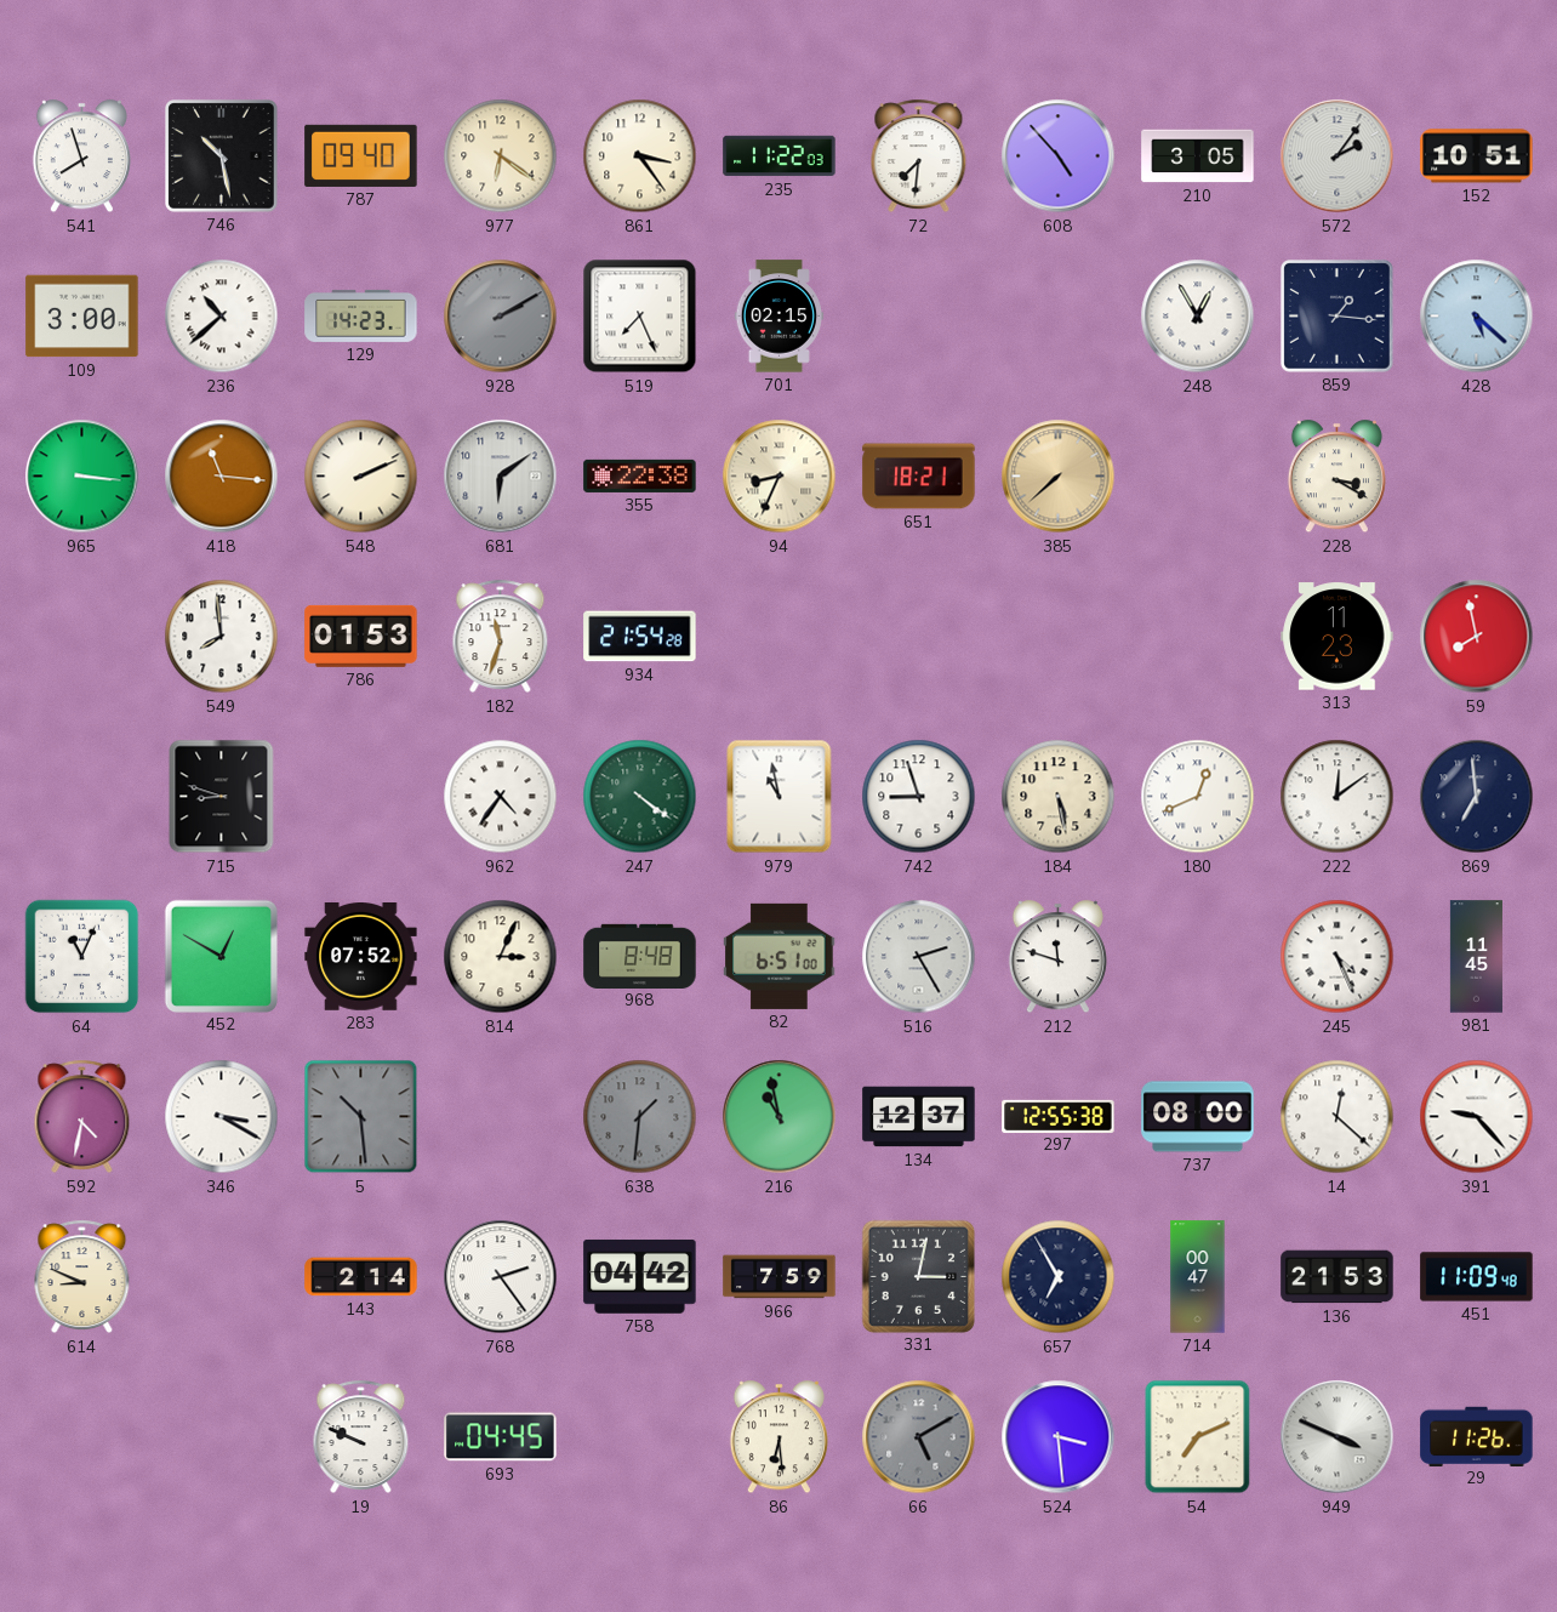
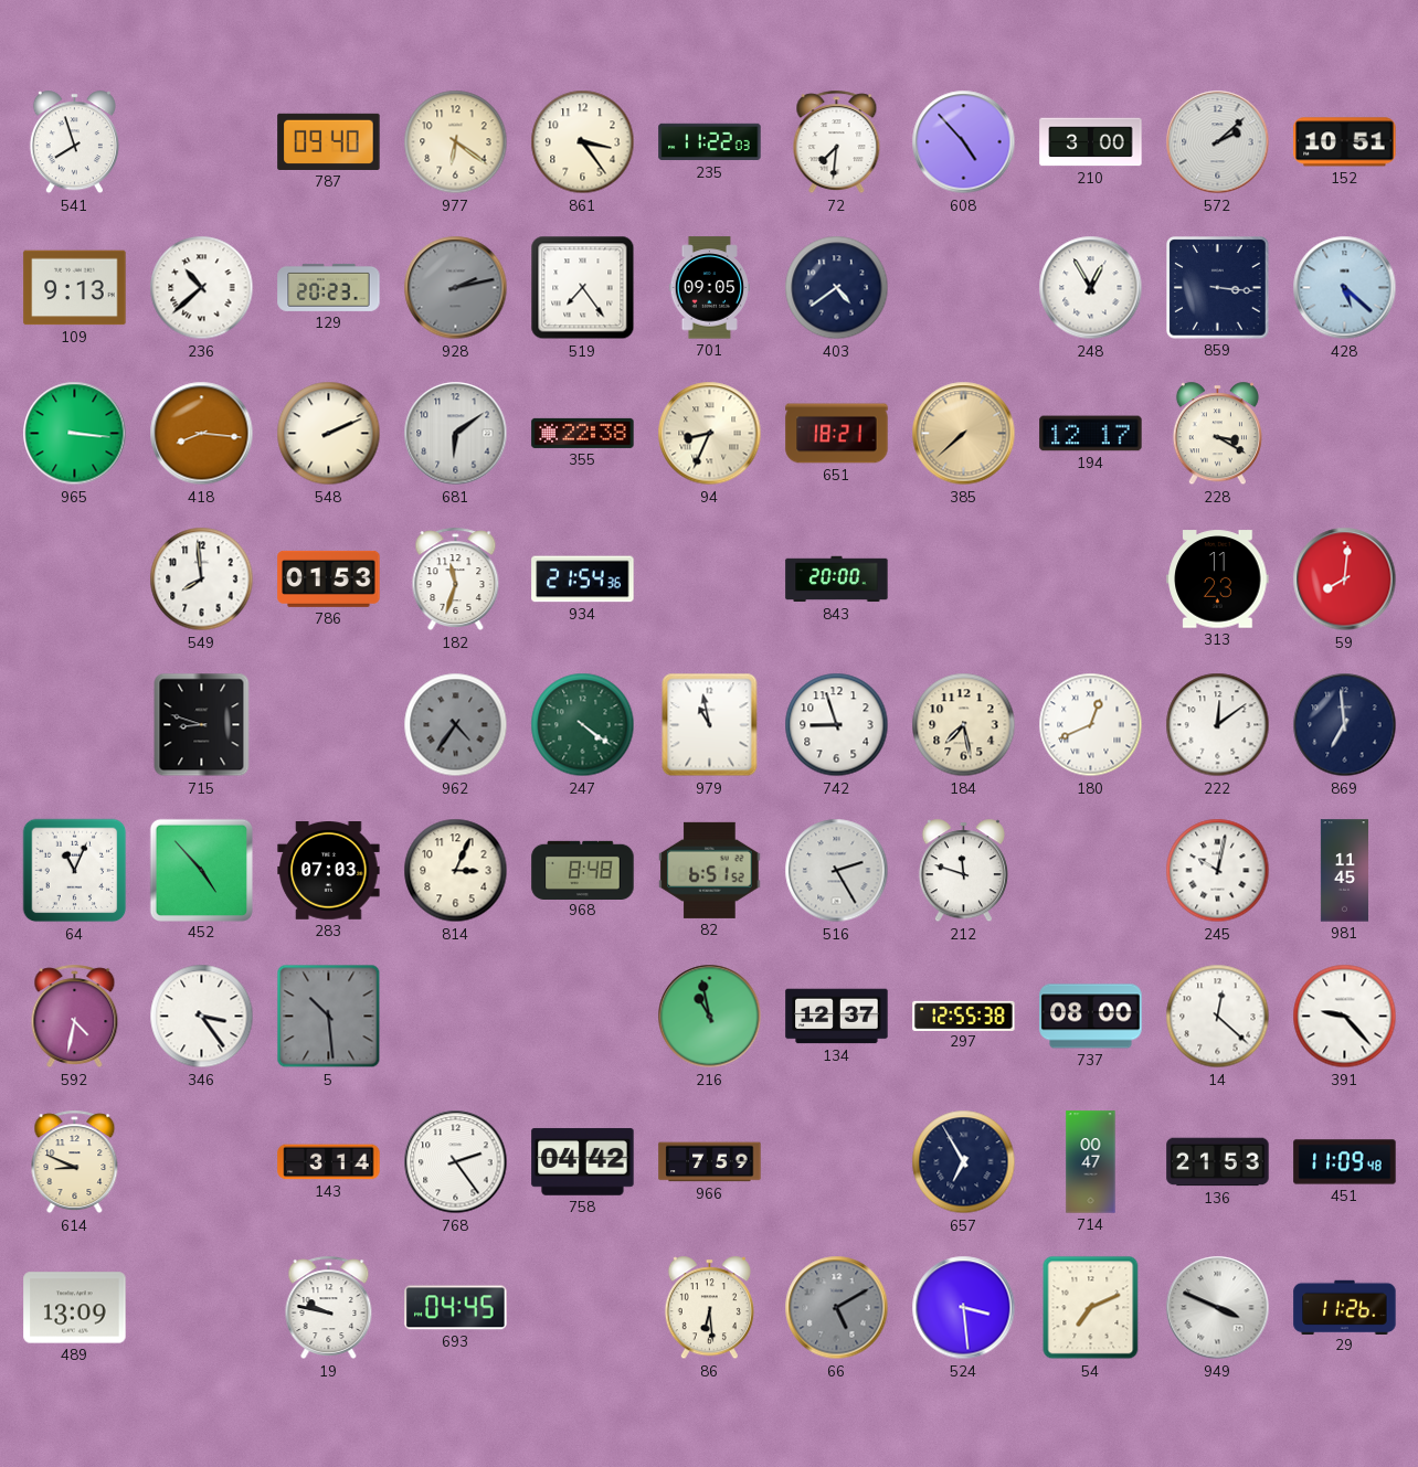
746: 10:28 -> none
210: 3:05 -> 3:00
572: 2:06 -> 2:08
109: 3:00 -> 9:13
129: 14:23 -> 20:23
928: 2:10 -> 2:13
519: 7:26 -> 7:24
701: 02:15 -> 09:05
403: none -> 4:39
859: 1:16 -> 3:16
418: 11:16 -> 8:16
194: none -> 12:17
934: 21:54:28 -> 21:54:36
843: none -> 20:00
59: 7:58 -> 8:01
962 dial: white -> grey
184: 5:28 -> 7:28
452: 12:50 -> 4:53
283: 07:52 -> 07:03
82: 6:51:00 -> 6:51:52
245: 4:26 -> 10:02
346: 3:20 -> 3:24
638: 1:31 -> none
143: 2:14 -> 3:14
331: 3:02 -> none
489: none -> 13:09
19: 9:49 -> 9:47
